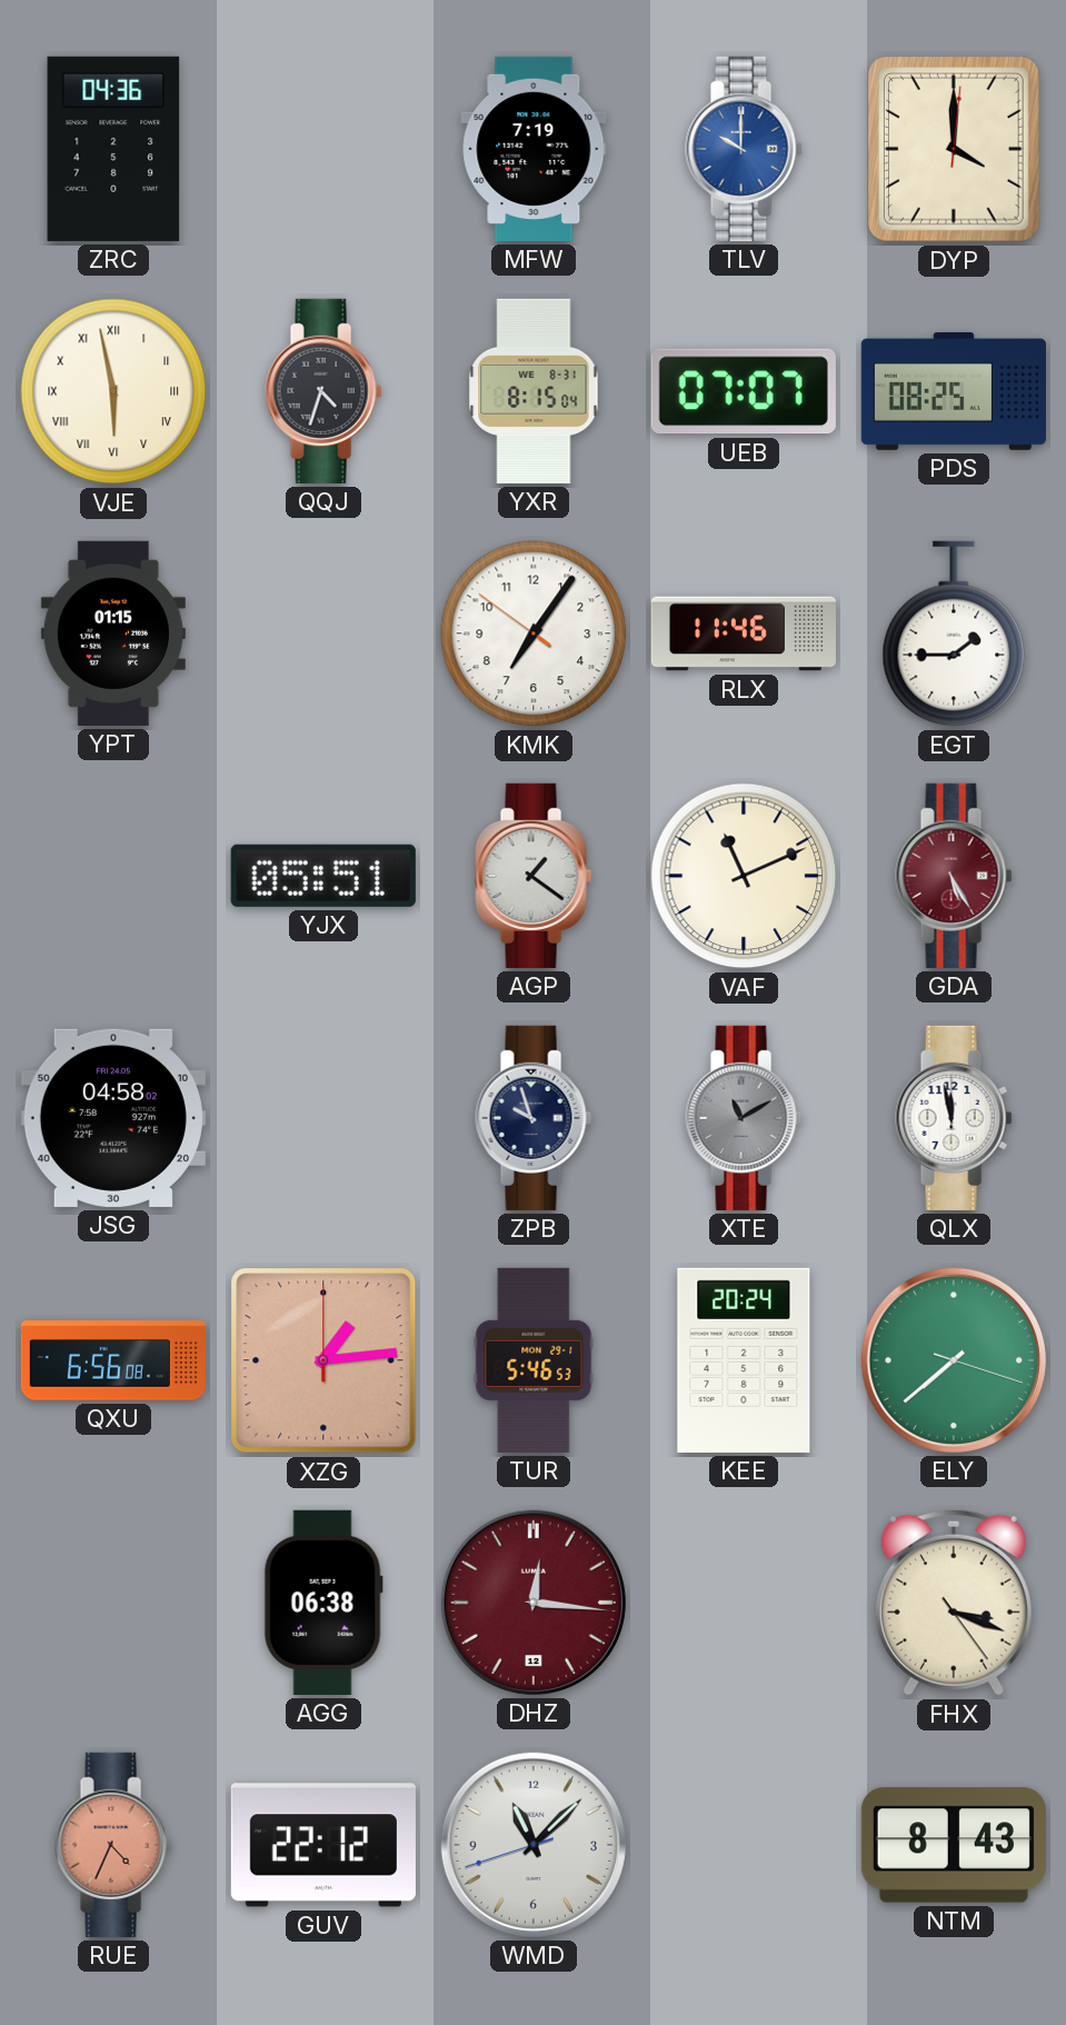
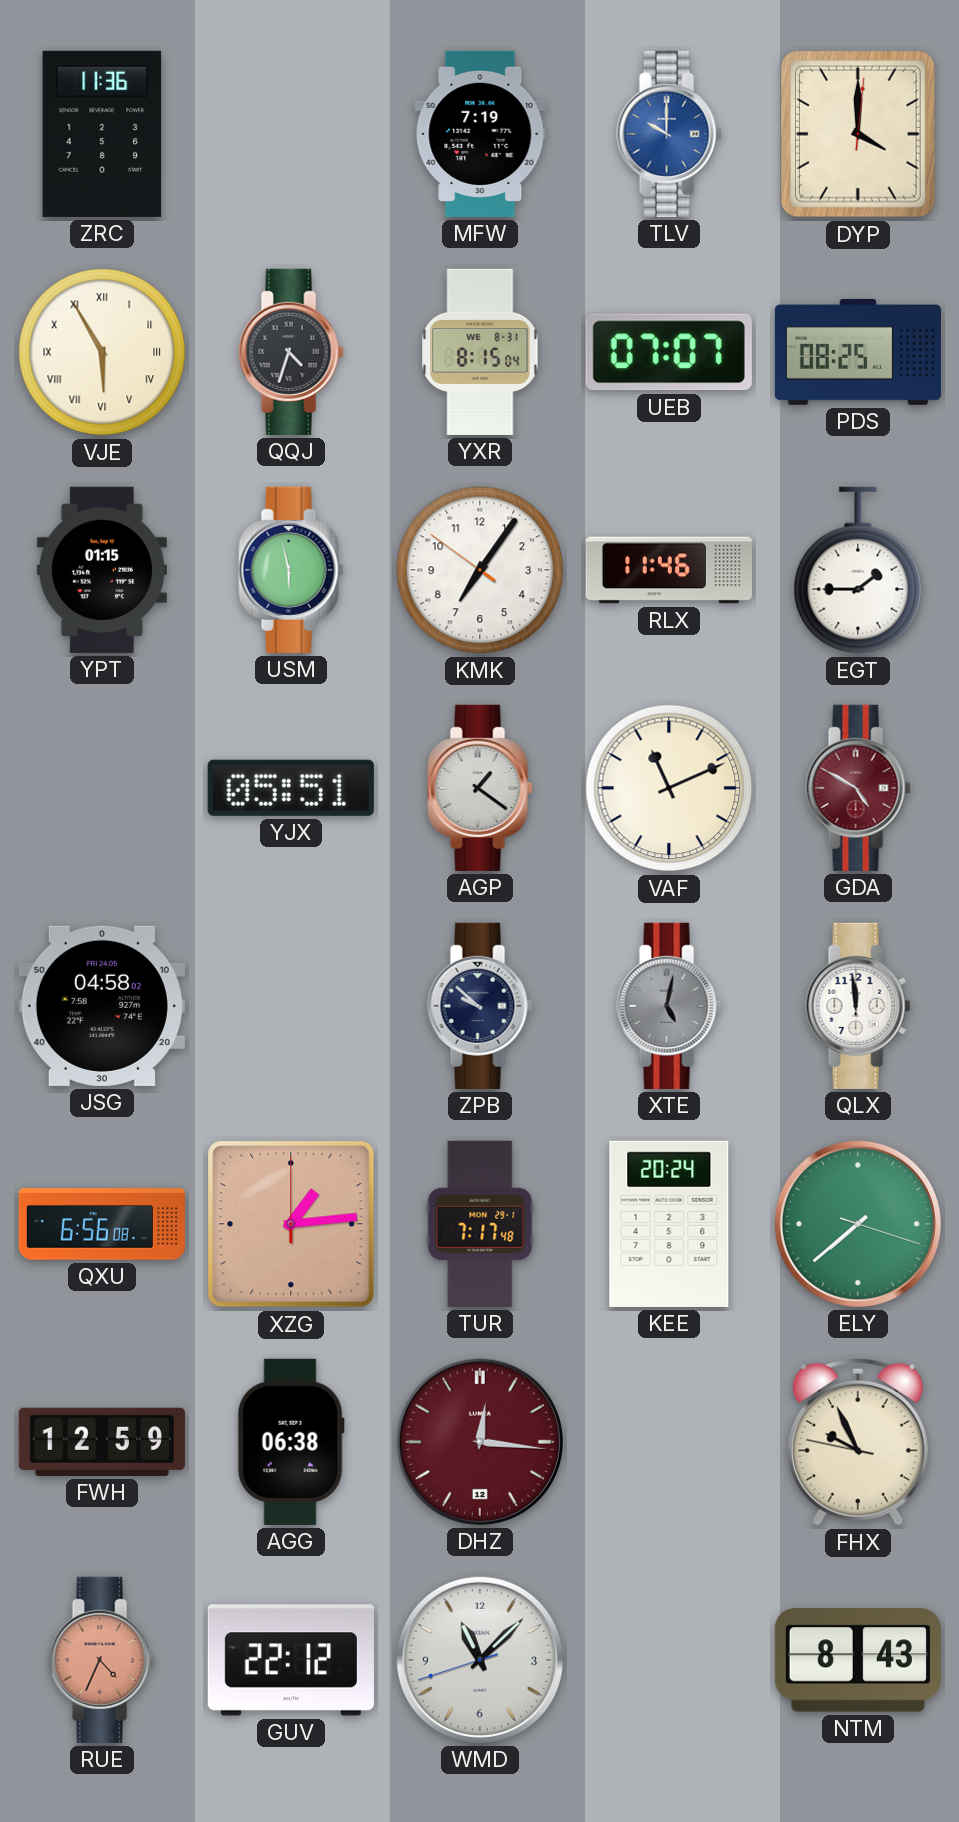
ZRC: 04:36 -> 11:36
VJE: 5:58 -> 5:55
USM: none -> 5:58
GDA: 5:25 -> 4:50
ZPB: 9:57 -> 9:52
XTE: 11:10 -> 5:02
QLX: 11:58 -> 11:59
TUR: 5:46 -> 7:17
FWH: none -> 12:59
FHX: 3:18 -> 9:55
